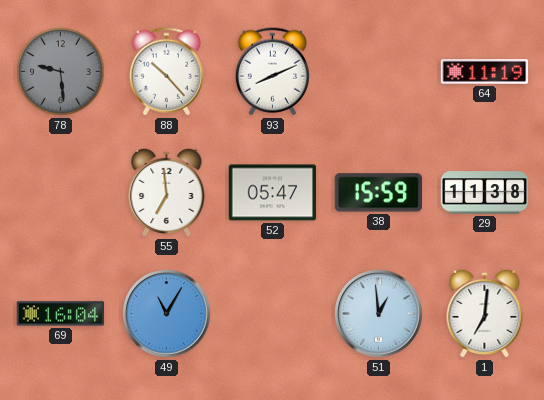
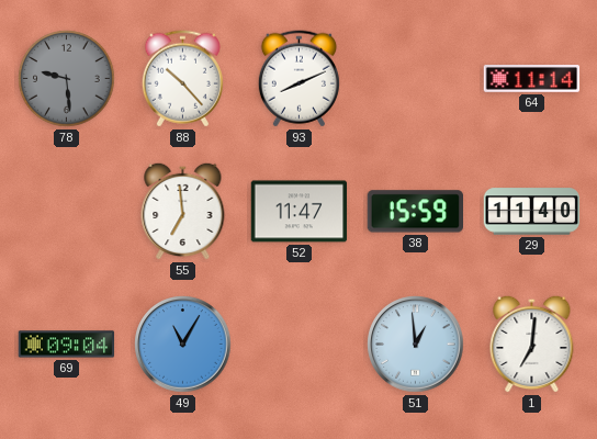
64: 11:19 -> 11:14
52: 05:47 -> 11:47
29: 11:38 -> 11:40
69: 16:04 -> 09:04
